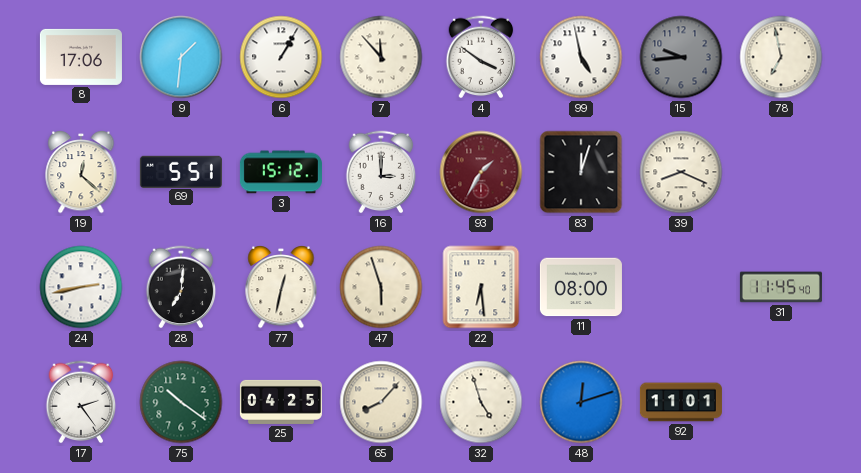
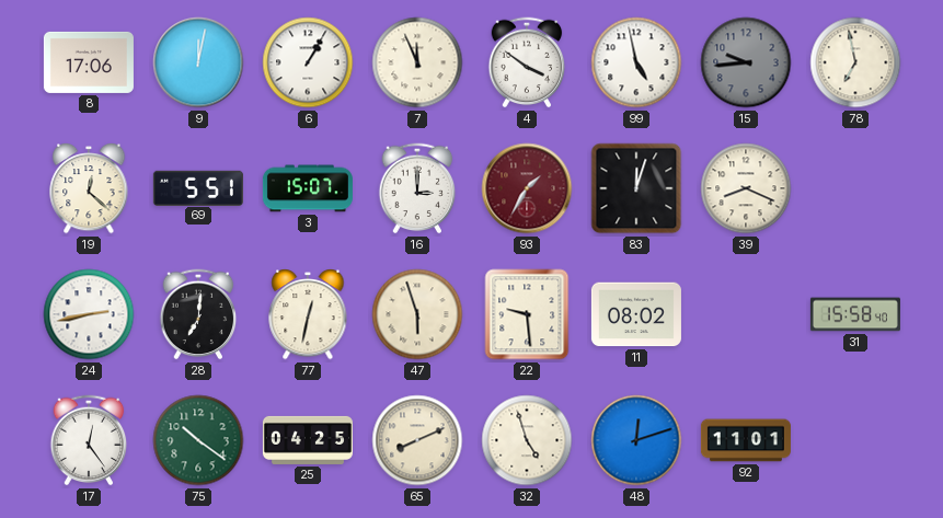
9: 1:31 -> 12:02
7: 11:53 -> 11:56
3: 15:12 -> 15:07
22: 6:29 -> 9:29
11: 08:00 -> 08:02
31: 11:45 -> 15:58
17: 2:24 -> 12:24
65: 8:07 -> 8:11
